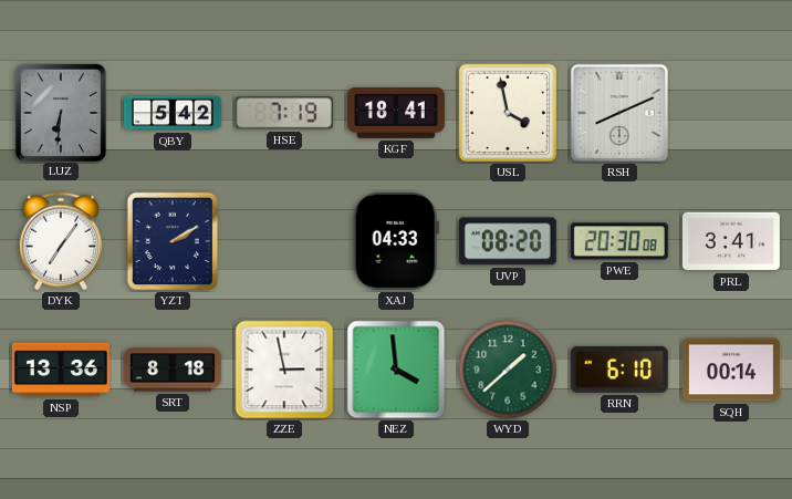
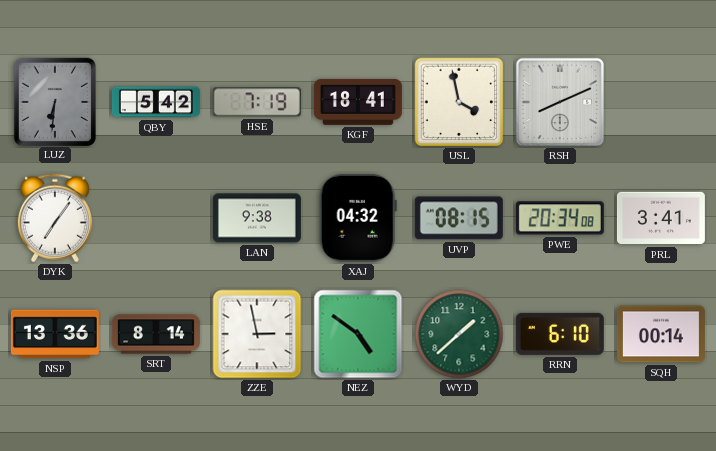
YZT: 2:10 -> none
LAN: none -> 9:38
XAJ: 04:33 -> 04:32
UVP: 08:20 -> 08:15
PWE: 20:30 -> 20:34
SRT: 8:18 -> 8:14
NEZ: 3:59 -> 4:51
